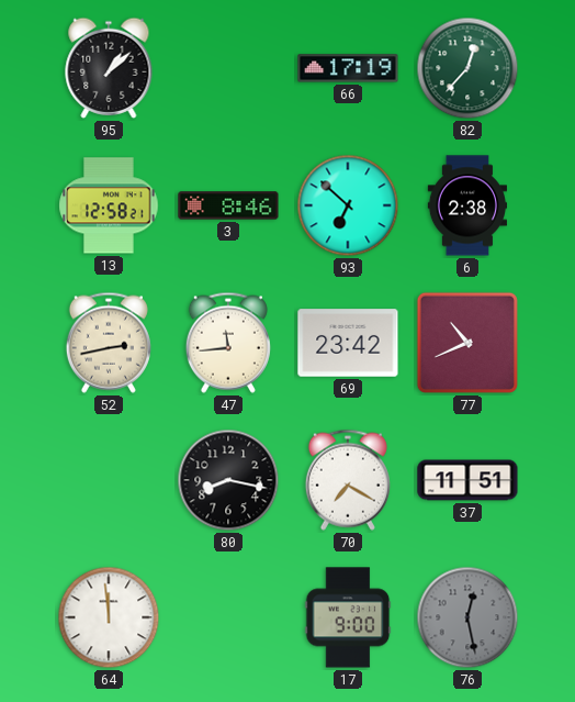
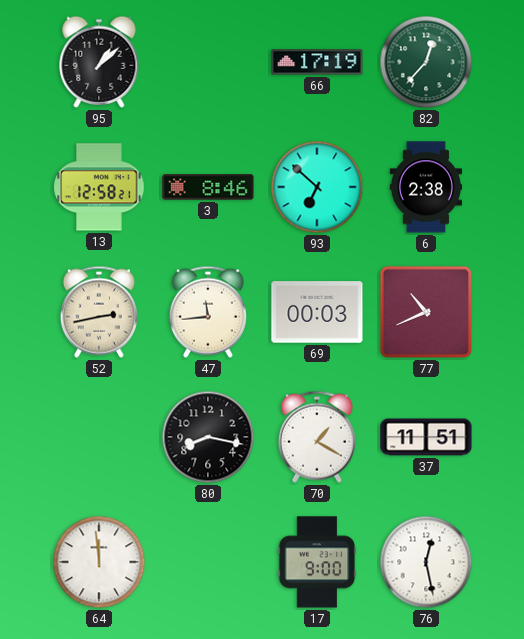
69: 23:42 -> 00:03
70: 7:20 -> 1:20
76 dial: grey -> white
